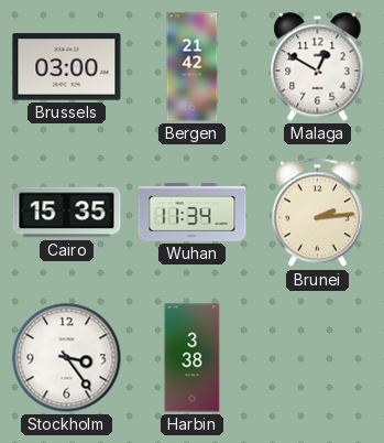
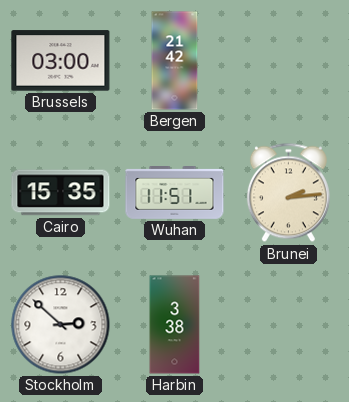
Malaga: 12:50 -> none
Wuhan: 11:34 -> 11:51
Stockholm: 3:24 -> 2:52
